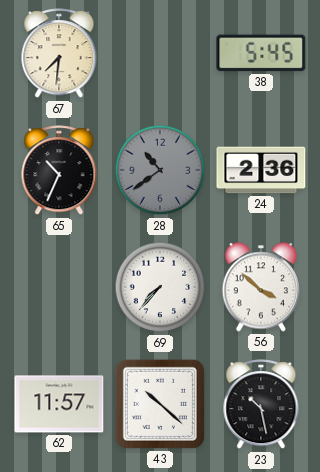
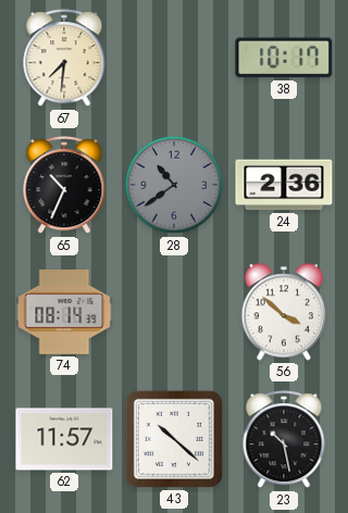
38: 5:45 -> 10:17
74: none -> 08:14
69: 7:37 -> none
